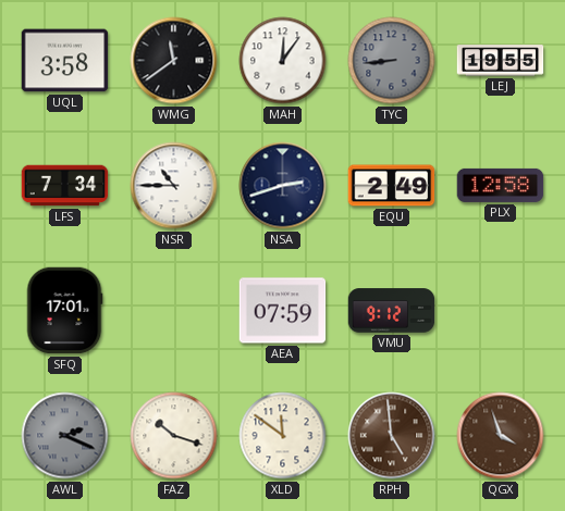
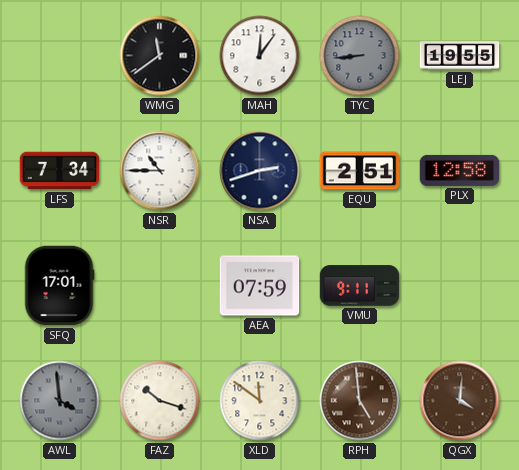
UQL: 3:58 -> none
EQU: 2:49 -> 2:51
VMU: 9:12 -> 9:11
AWL: 2:19 -> 3:59
QGX: 3:57 -> 4:01
